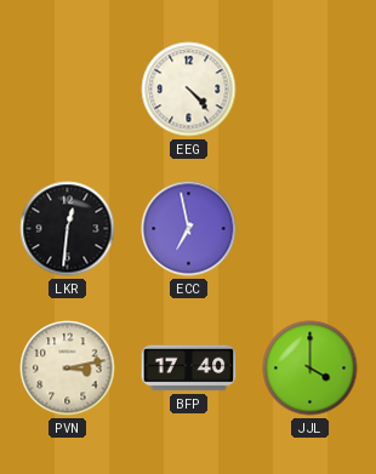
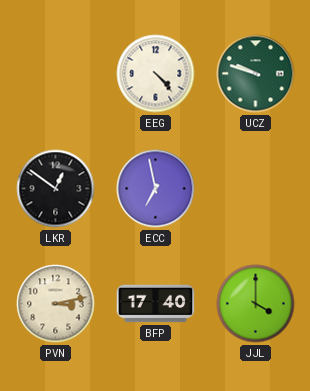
UCZ: none -> 9:48
LKR: 12:31 -> 12:51
